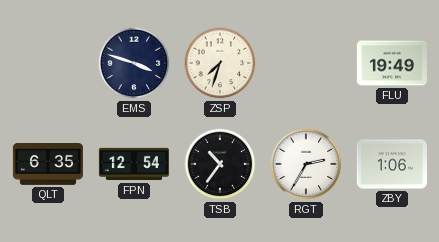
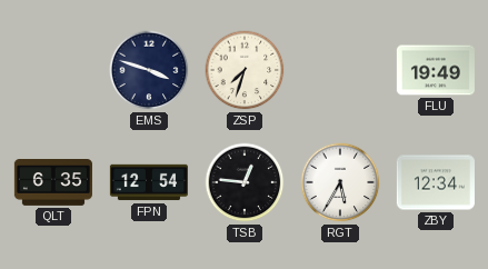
TSB: 10:36 -> 12:46
RGT: 2:35 -> 5:35
ZBY: 1:06 -> 12:34
